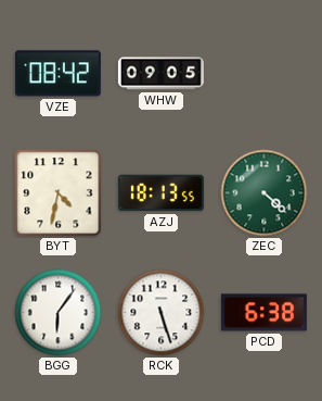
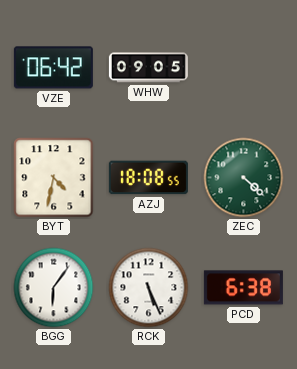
VZE: 08:42 -> 06:42
AZJ: 18:13 -> 18:08
RCK: 5:27 -> 5:26
